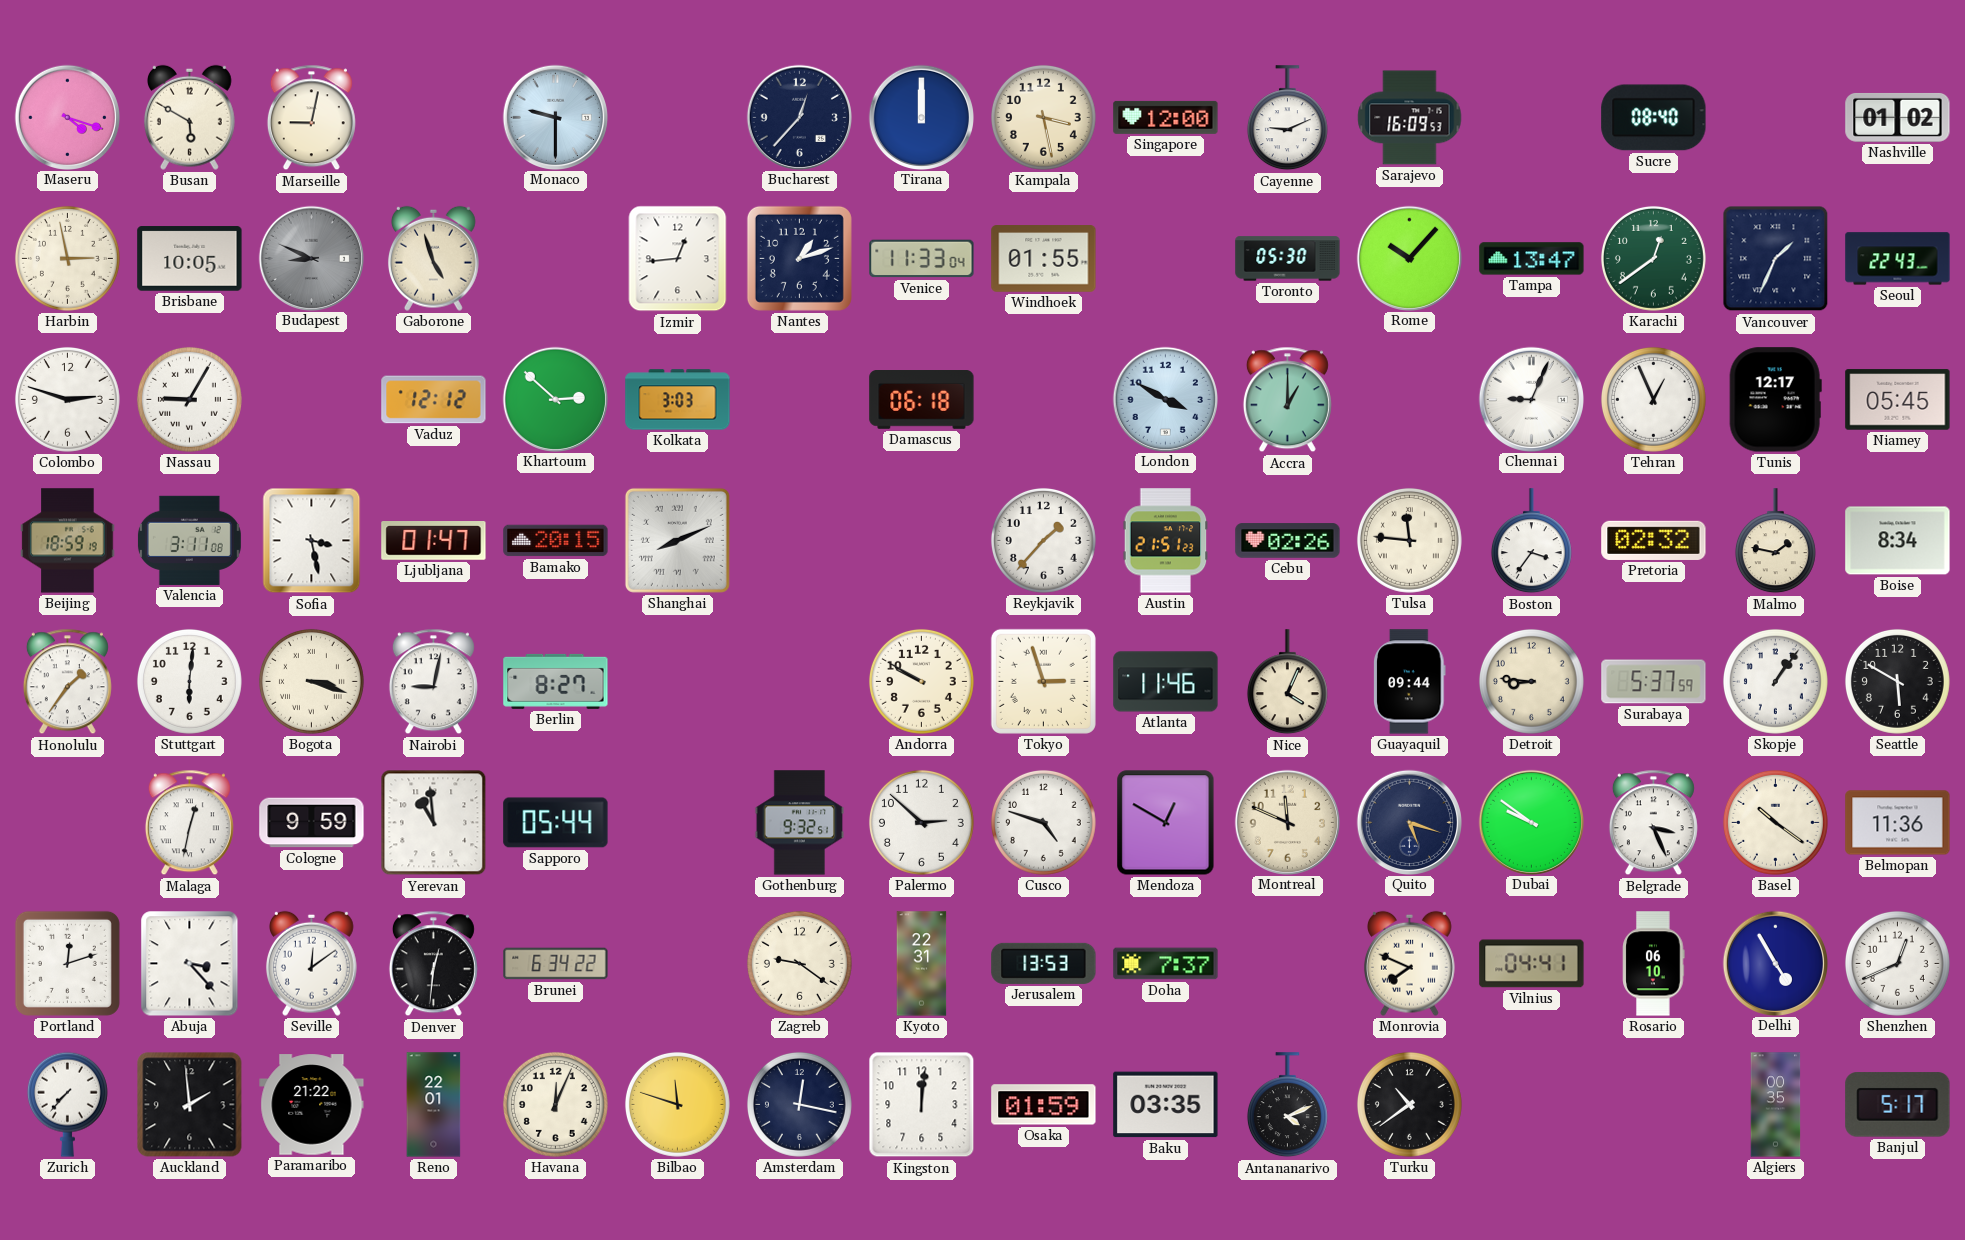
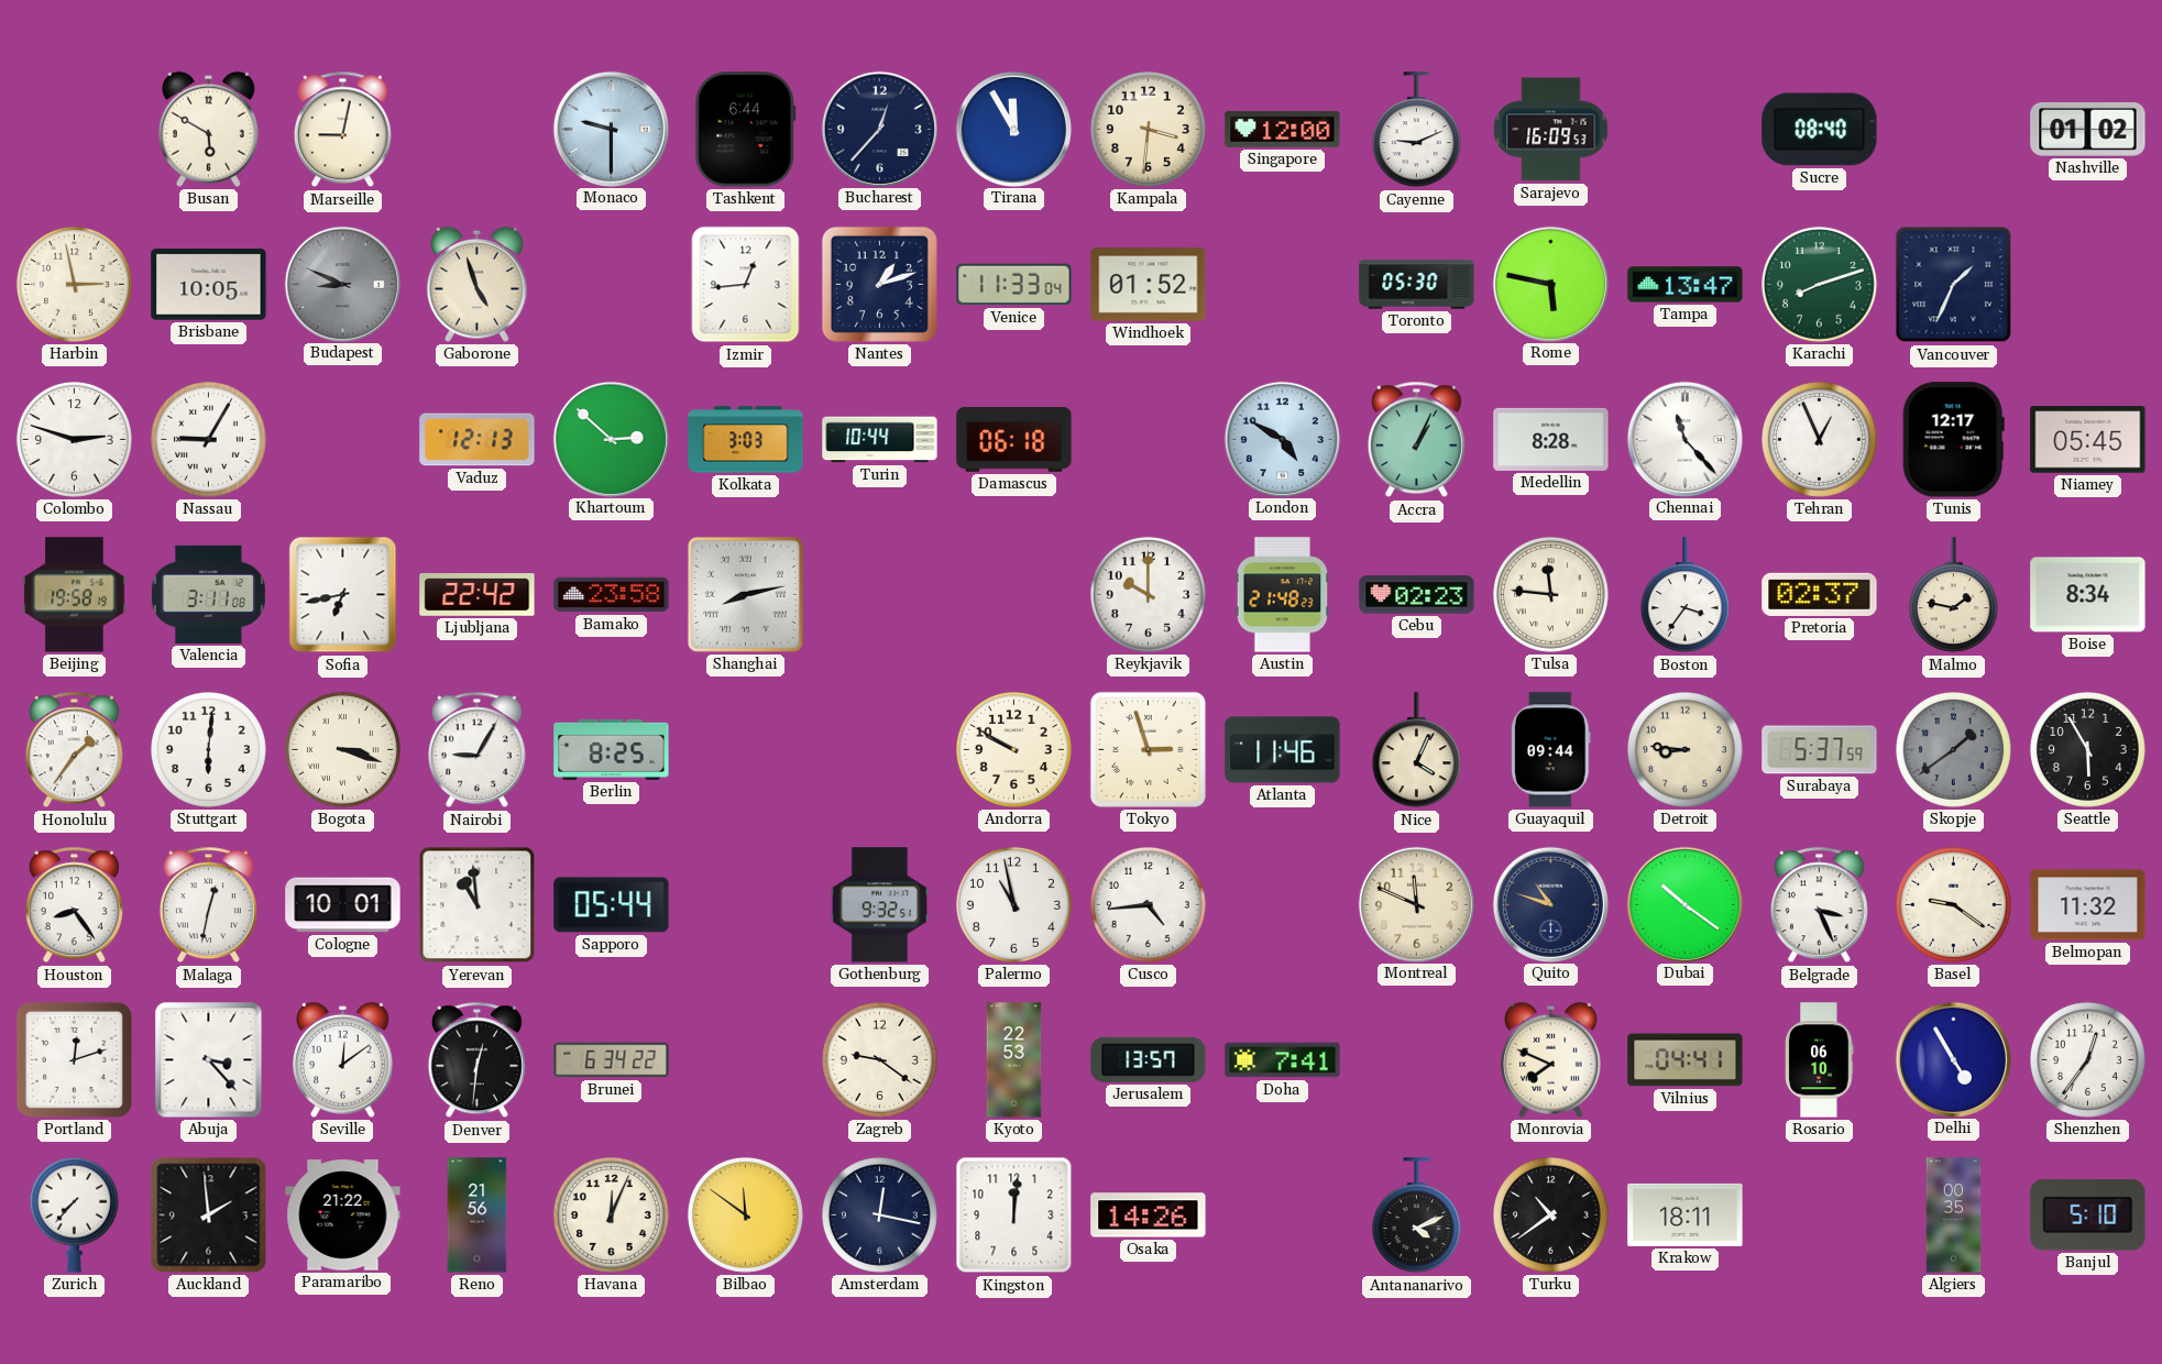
Maseru: 4:18 -> none
Tashkent: none -> 6:44
Tirana: 12:00 -> 11:55
Kampala: 3:28 -> 3:31
Windhoek: 01:55 -> 01:52
Rome: 10:07 -> 5:47
Karachi: 12:39 -> 8:12
Seoul: 22:43 -> none
Vaduz: 12:12 -> 12:13
Turin: none -> 10:44
London: 3:50 -> 4:50
Accra: 1:00 -> 1:04
Medellin: none -> 8:28
Chennai: 9:04 -> 11:23
Beijing: 18:59 -> 19:58
Sofia: 3:28 -> 6:43
Ljubljana: 01:47 -> 22:42
Bamako: 20:15 -> 23:58
Shanghai: 8:11 -> 8:13
Reykjavik: 1:37 -> 10:00
Austin: 21:51 -> 21:48
Cebu: 02:26 -> 02:23
Pretoria: 02:32 -> 02:37
Nairobi: 9:02 -> 9:05
Berlin: 8:27 -> 8:25
Skopje: 1:06 -> 1:39
Skopje dial: white -> grey
Seattle: 5:50 -> 5:55
Houston: none -> 8:24
Cologne: 9:59 -> 10:01
Palermo: 2:52 -> 10:58
Cusco: 4:48 -> 4:44
Mendoza: 12:50 -> none
Quito: 5:18 -> 10:48
Dubai: 9:51 -> 10:21
Basel: 10:21 -> 9:21
Belmopan: 11:36 -> 11:32
Kyoto: 22:31 -> 22:53
Jerusalem: 13:53 -> 13:57
Doha: 7:37 -> 7:41
Shenzhen: 12:41 -> 12:36
Reno: 22:01 -> 21:56
Bilbao: 11:48 -> 11:51
Osaka: 01:59 -> 14:26
Baku: 03:35 -> none
Krakow: none -> 18:11
Banjul: 5:17 -> 5:10
